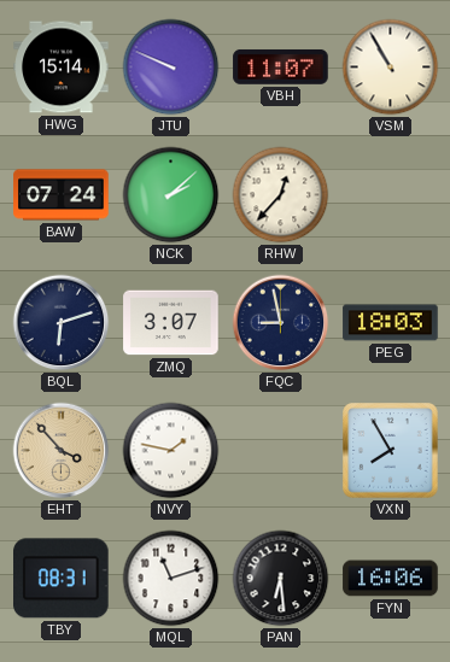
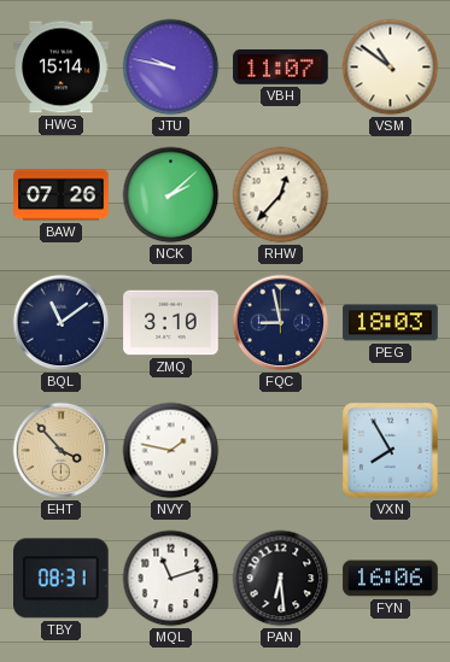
JTU: 9:49 -> 9:47
VSM: 10:55 -> 10:51
BAW: 07:24 -> 07:26
BQL: 6:12 -> 11:09
ZMQ: 3:07 -> 3:10
